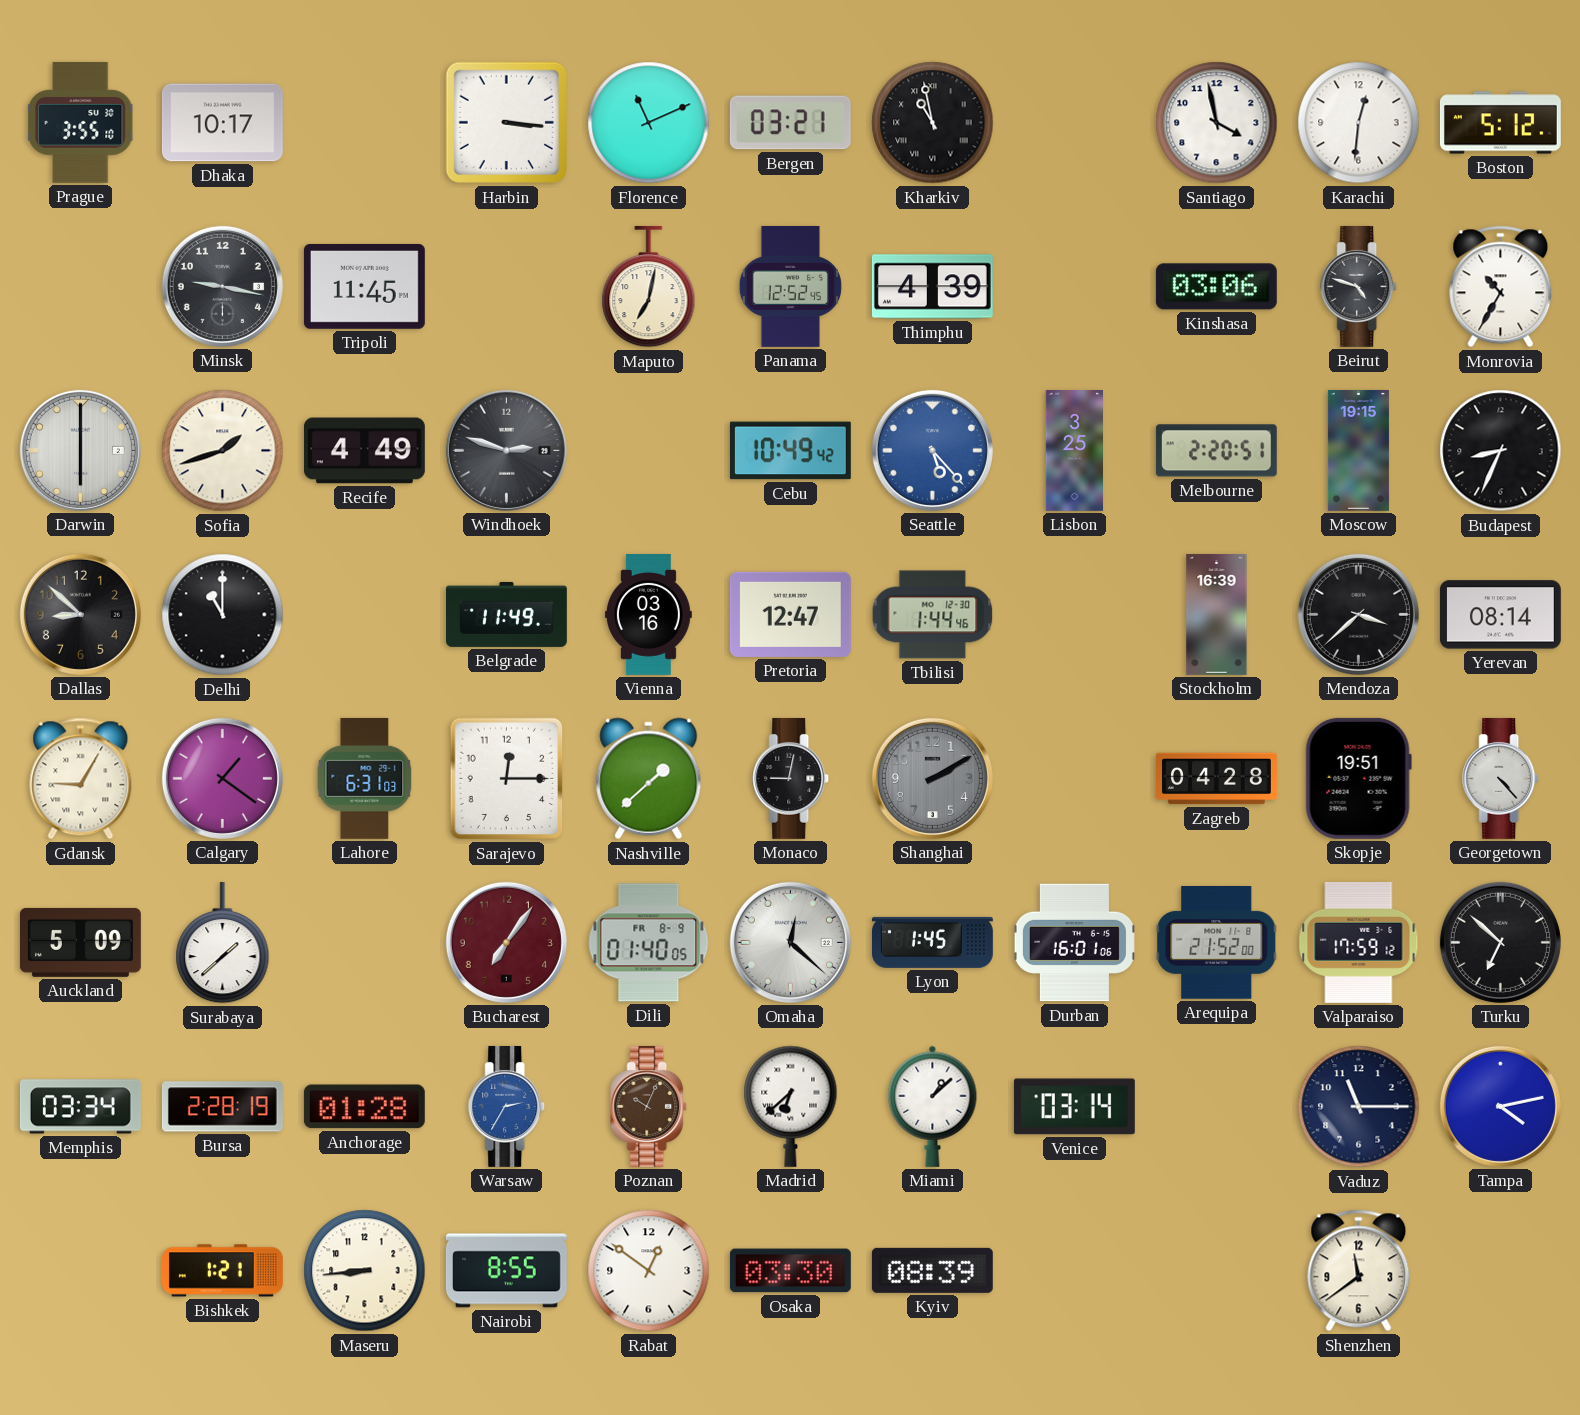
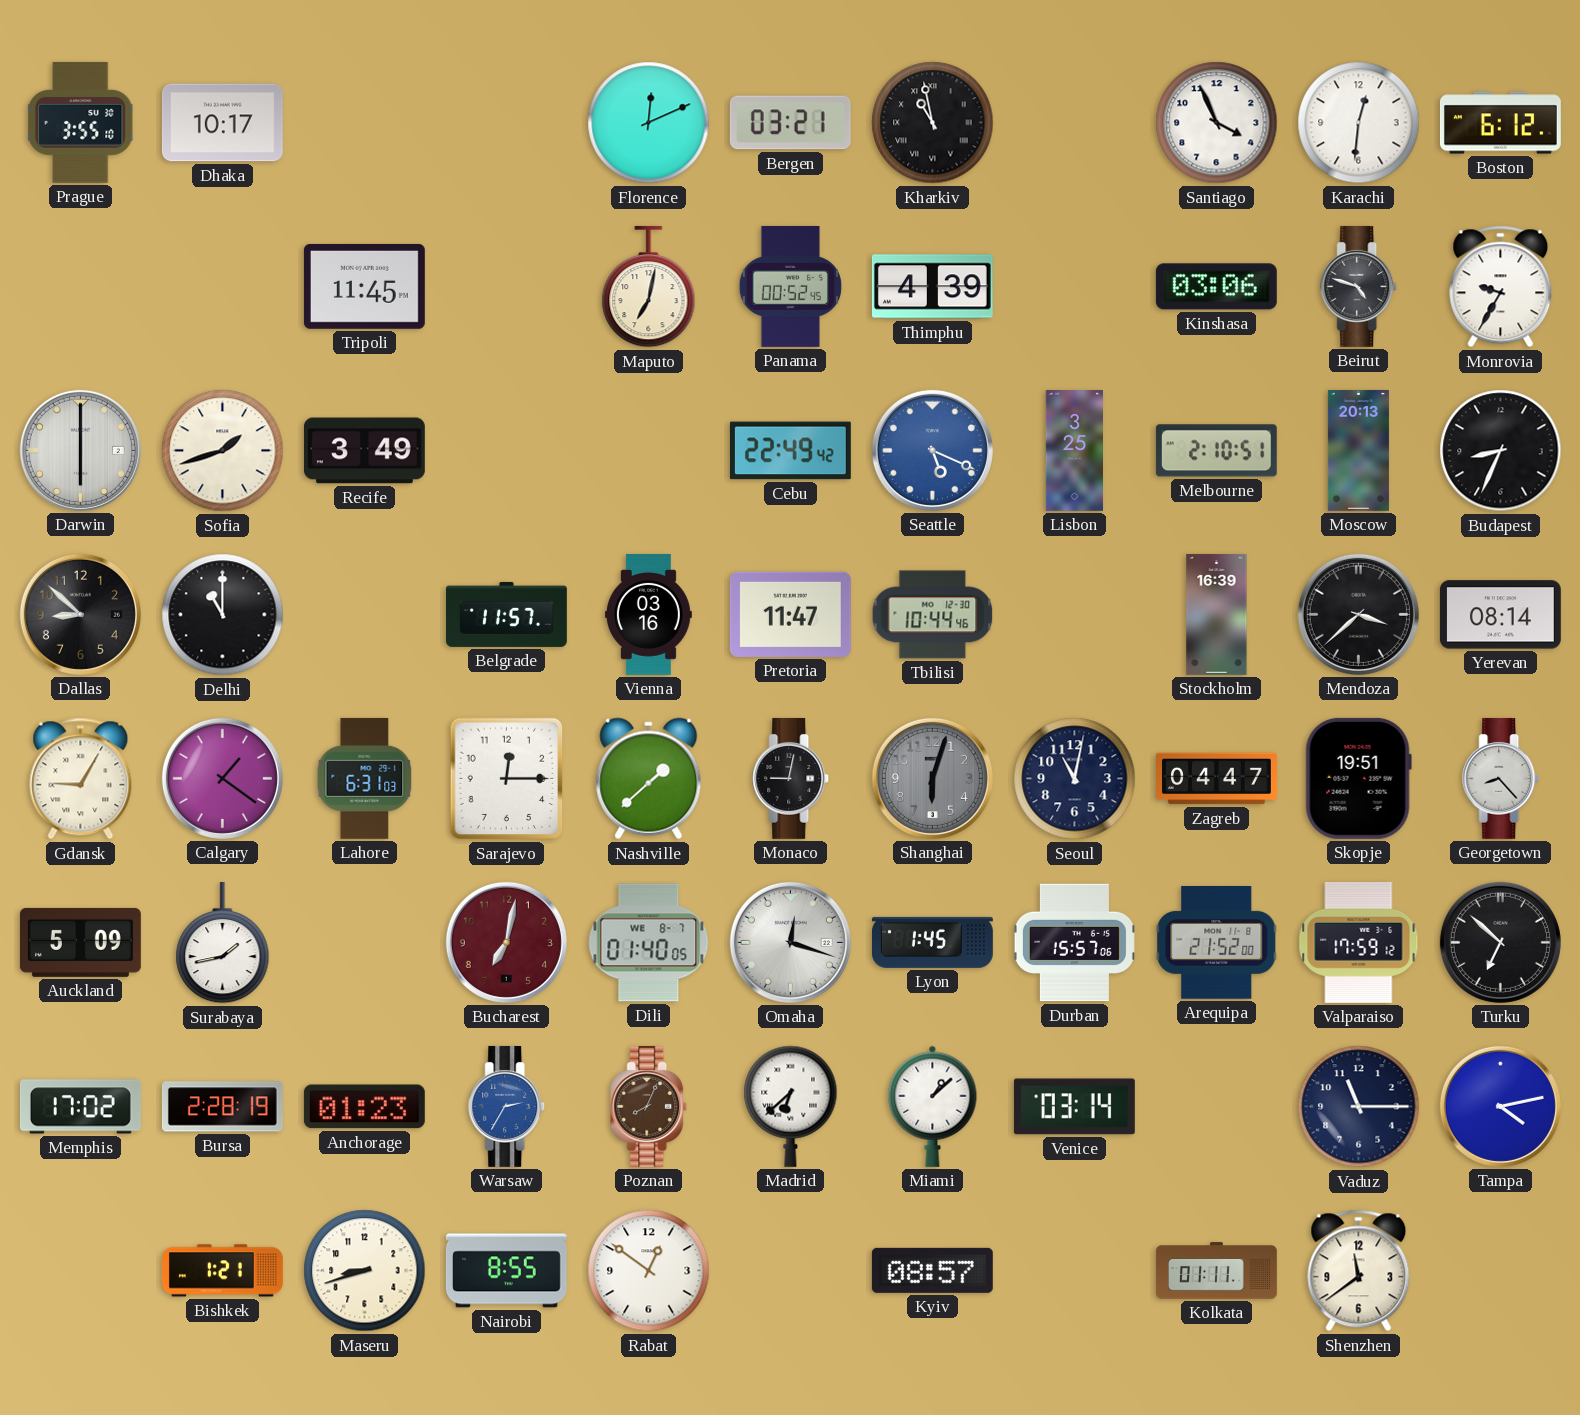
Harbin: 3:16 -> none
Florence: 11:11 -> 12:11
Santiago: 3:58 -> 3:56
Boston: 5:12 -> 6:12
Minsk: 9:17 -> none
Panama: 12:52 -> 00:52
Monrovia: 10:35 -> 9:35
Recife: 4:49 -> 3:49
Windhoek: 2:48 -> none
Cebu: 10:49 -> 22:49
Seattle: 5:23 -> 5:19
Melbourne: 2:20 -> 2:10
Moscow: 19:15 -> 20:13
Belgrade: 11:49 -> 11:57
Pretoria: 12:47 -> 11:47
Tbilisi: 1:44 -> 10:44
Shanghai: 2:10 -> 6:03
Seoul: none -> 11:02
Zagreb: 04:28 -> 04:47
Georgetown: 4:23 -> 8:23
Surabaya: 1:38 -> 1:43
Bucharest: 7:06 -> 7:02
Dili date: FR 8-9 -> WE 8-7
Omaha: 12:22 -> 12:18
Durban: 16:01 -> 15:57
Memphis: 03:34 -> 17:02
Anchorage: 01:28 -> 01:23
Poznan: 10:04 -> 8:04
Maseru: 8:44 -> 8:42
Osaka: 03:30 -> none
Kyiv: 08:39 -> 08:57
Kolkata: none -> 01:11
